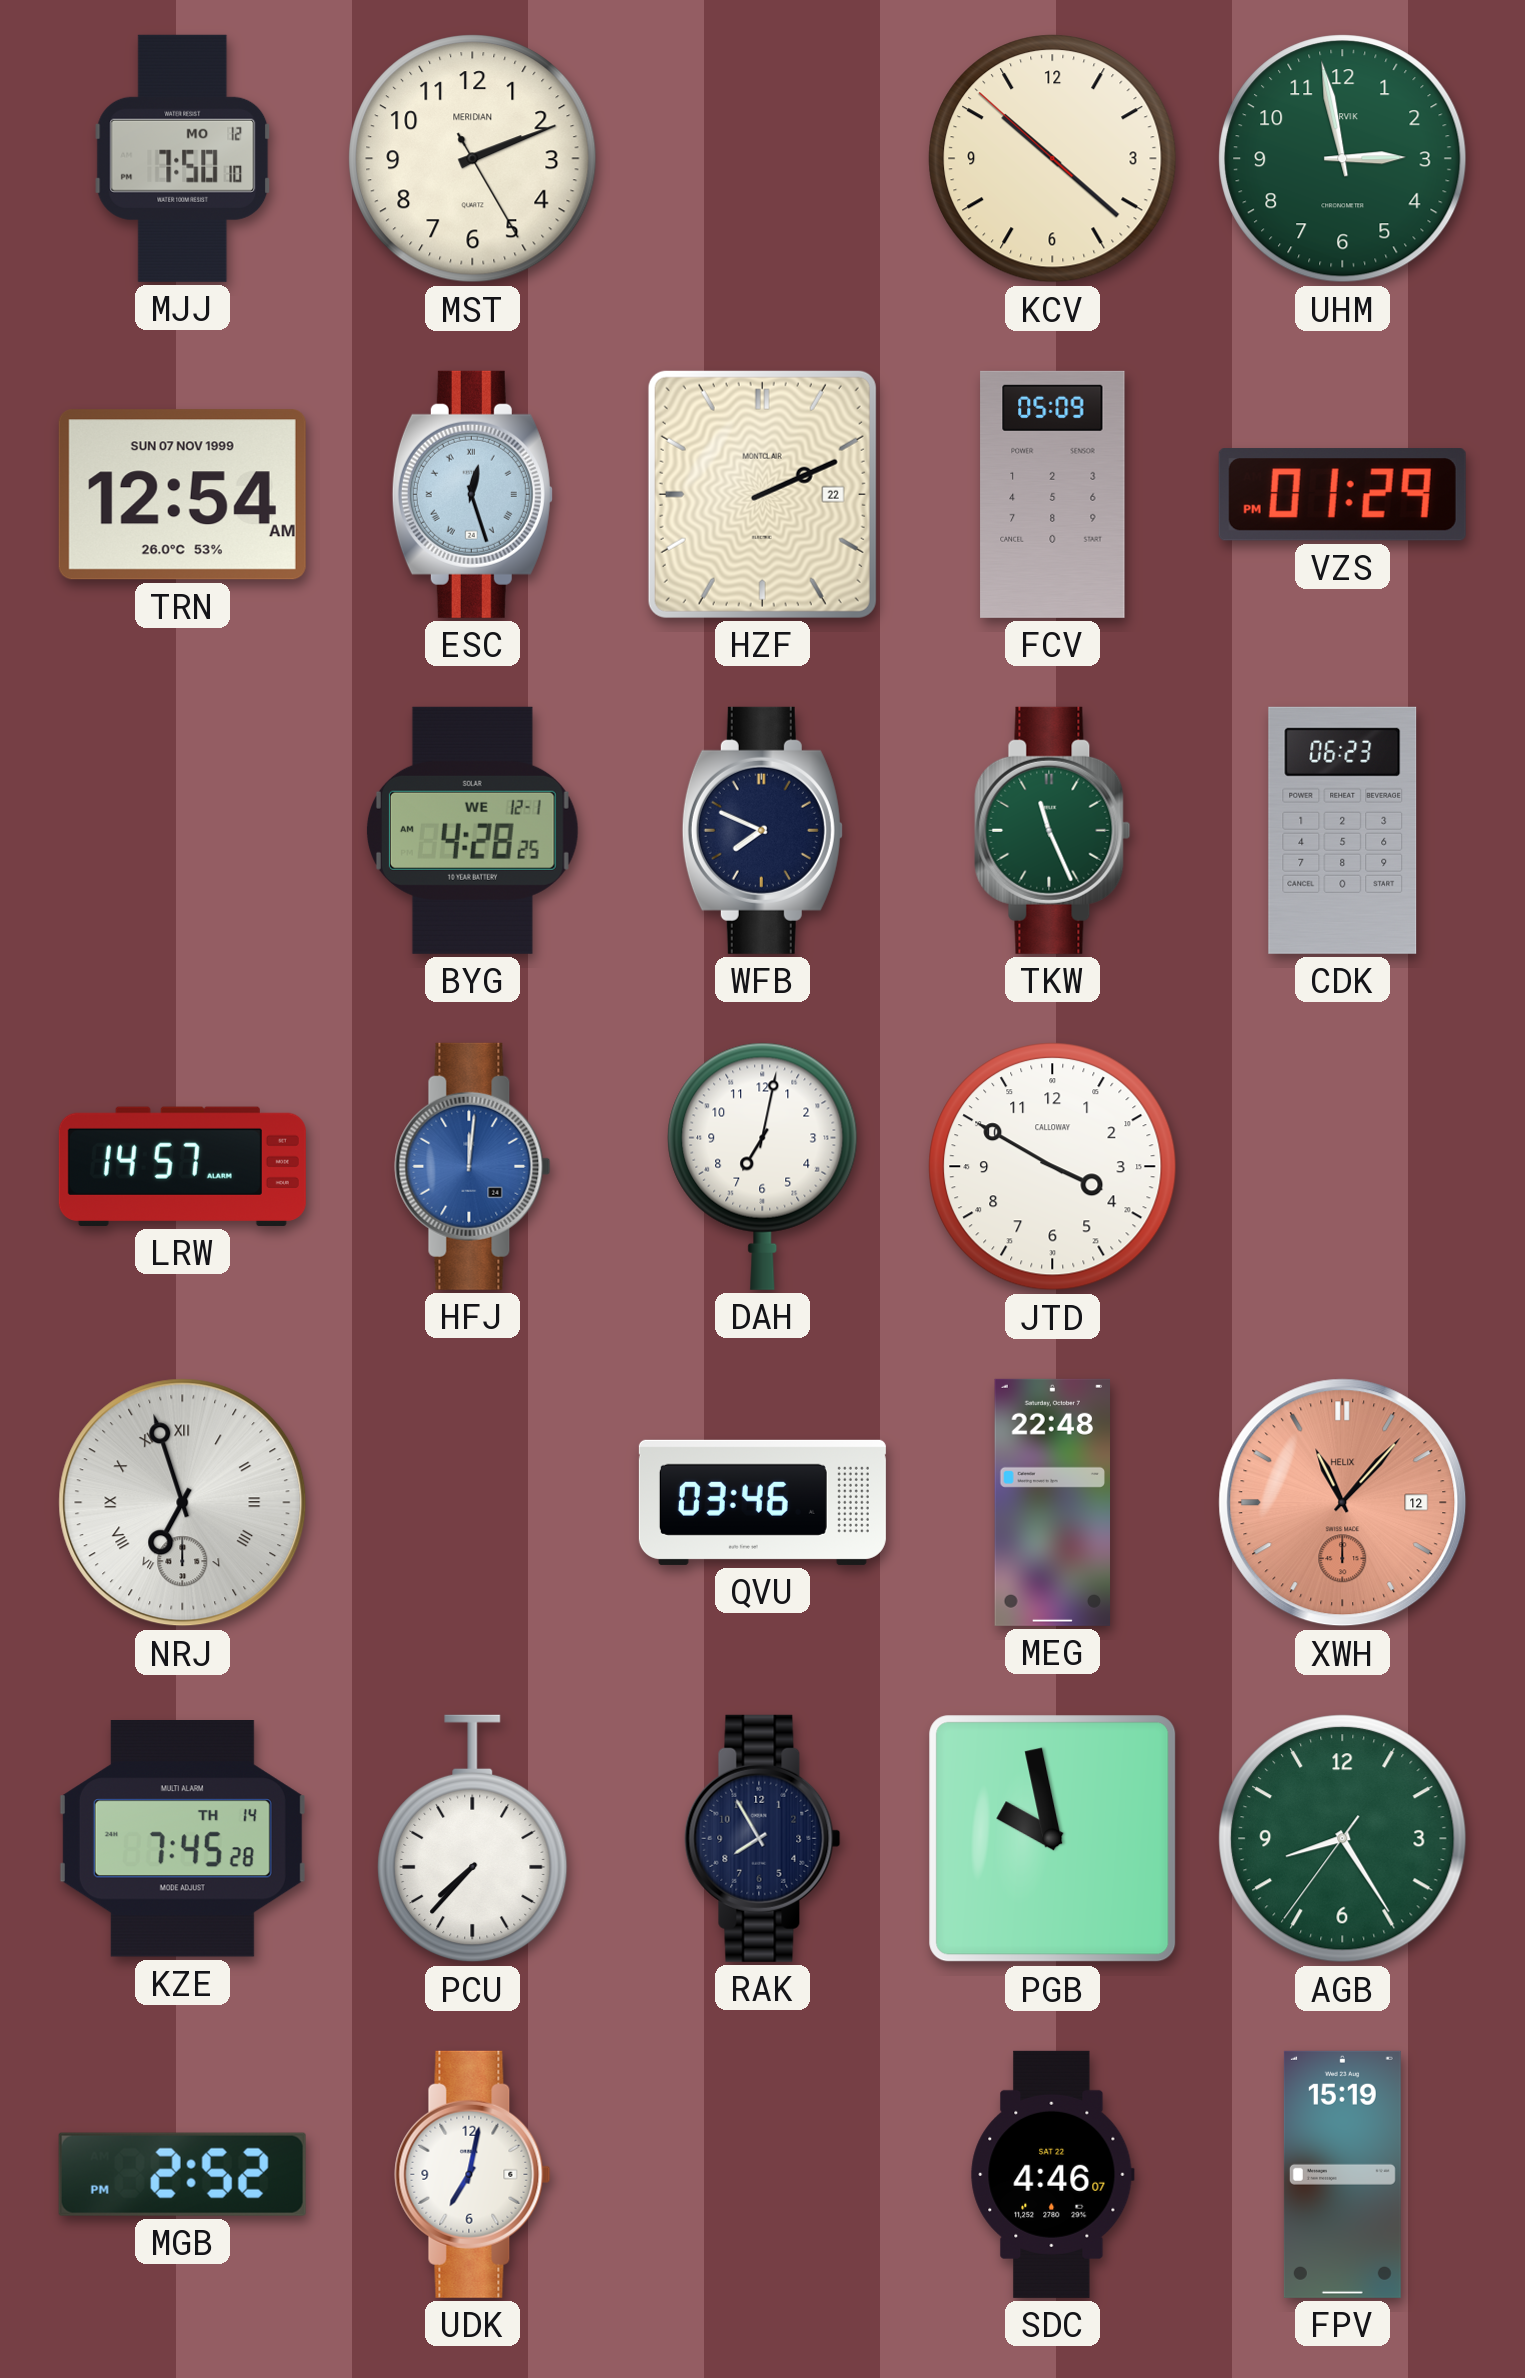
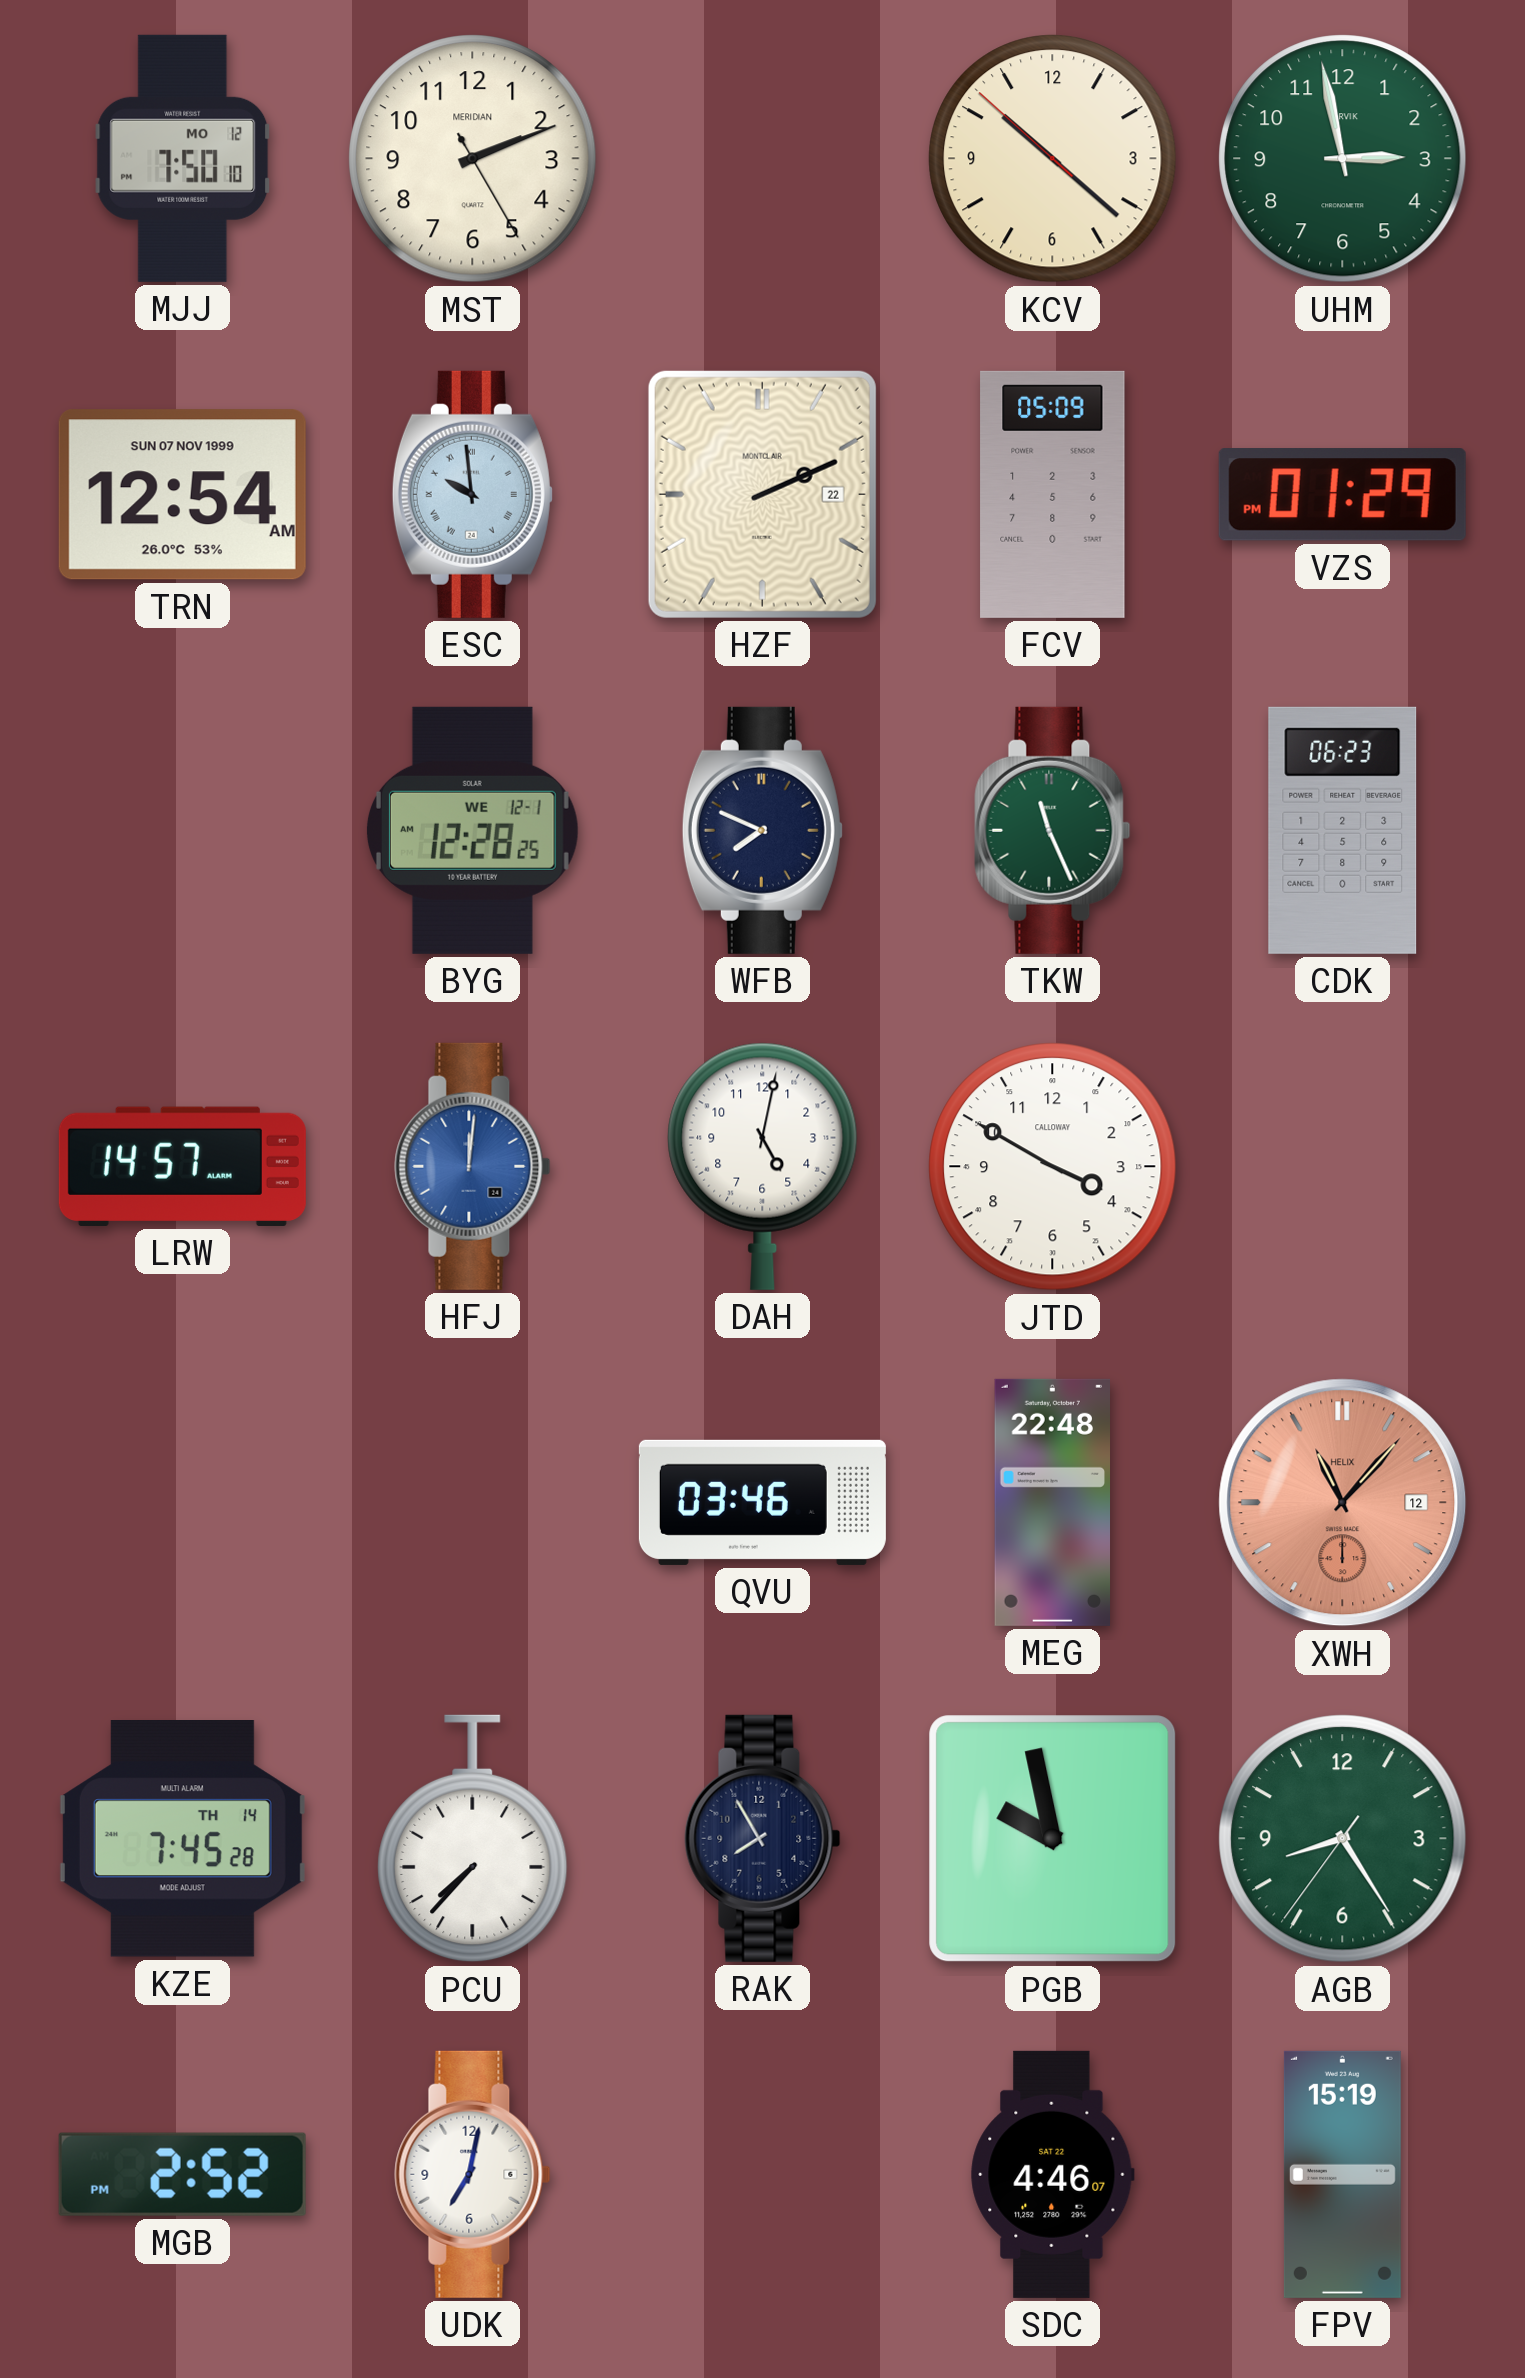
ESC: 12:27 -> 9:59
BYG: 4:28 -> 12:28
DAH: 7:02 -> 5:02
NRJ: 6:57 -> none
